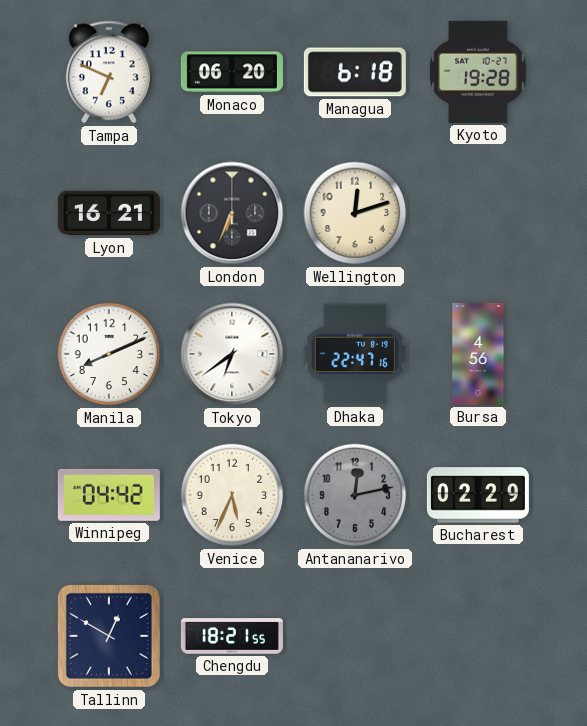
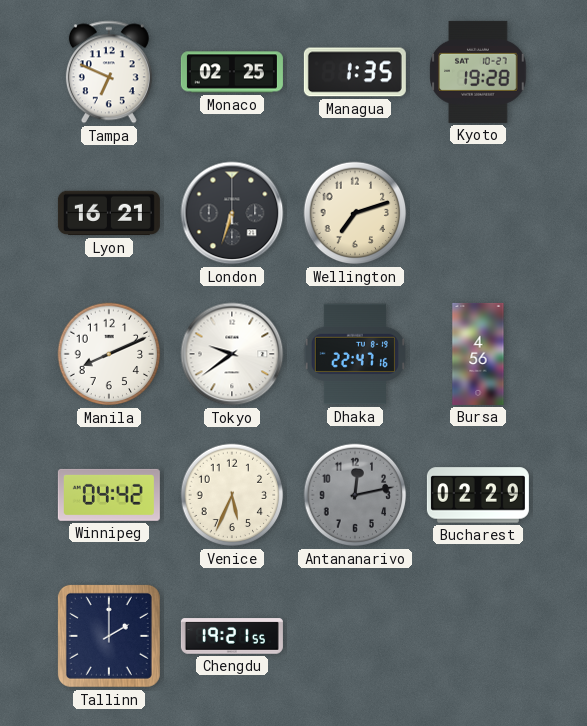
Monaco: 06:20 -> 02:25
Managua: 6:18 -> 1:35
London: 6:34 -> 6:33
Wellington: 12:12 -> 7:12
Tokyo: 6:39 -> 9:39
Tallinn: 12:50 -> 2:00
Chengdu: 18:21 -> 19:21
